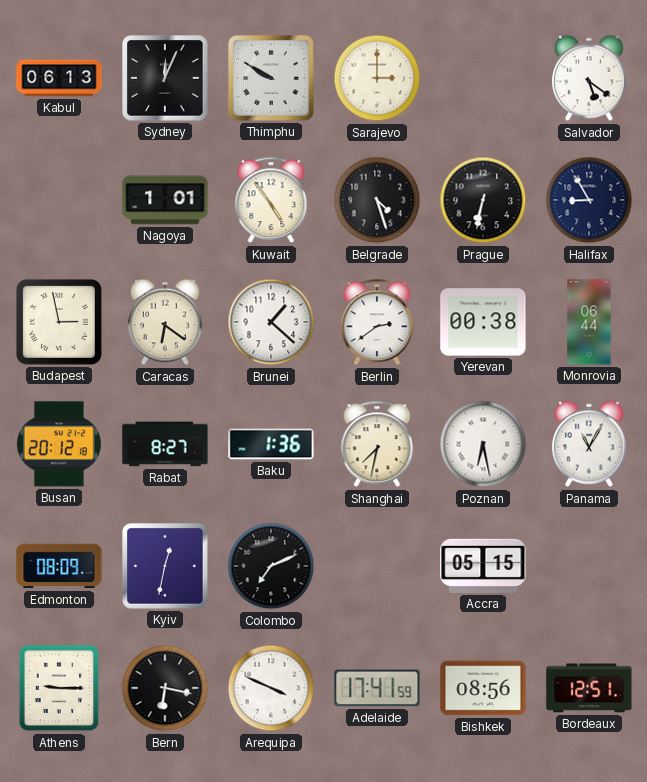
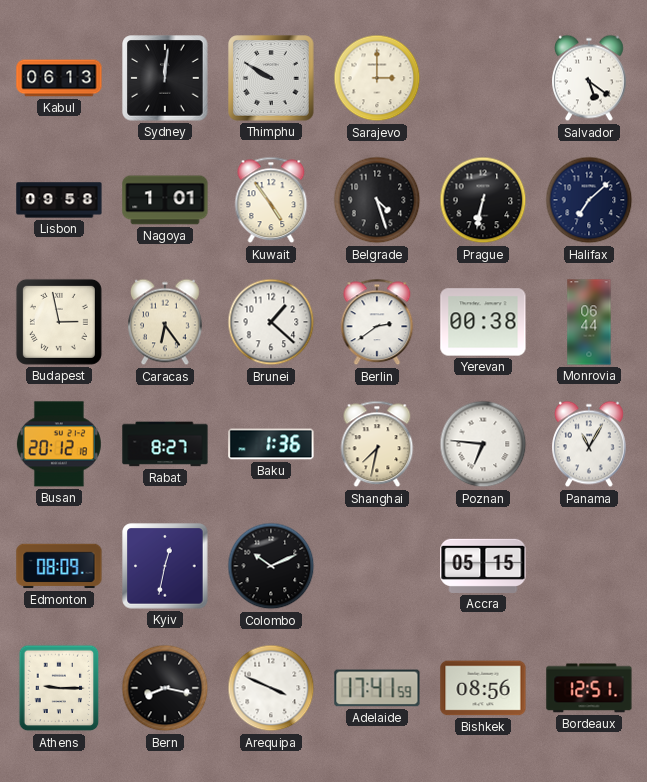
Sydney: 12:04 -> 12:01
Lisbon: none -> 09:58
Halifax: 8:55 -> 7:08
Caracas: 6:21 -> 6:24
Poznan: 6:28 -> 6:46
Colombo: 7:11 -> 10:11
Bern: 6:17 -> 8:17
